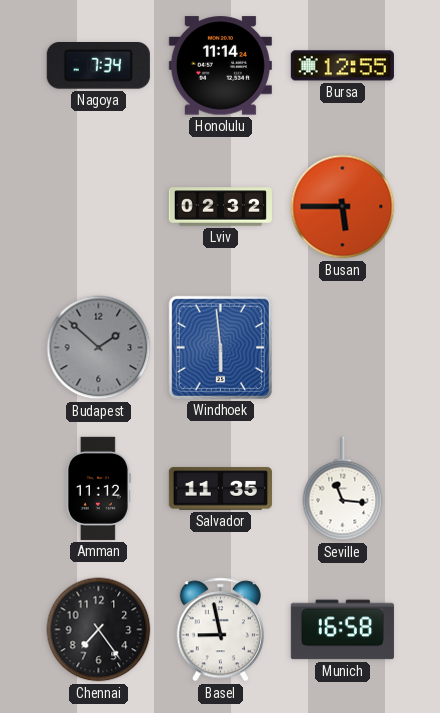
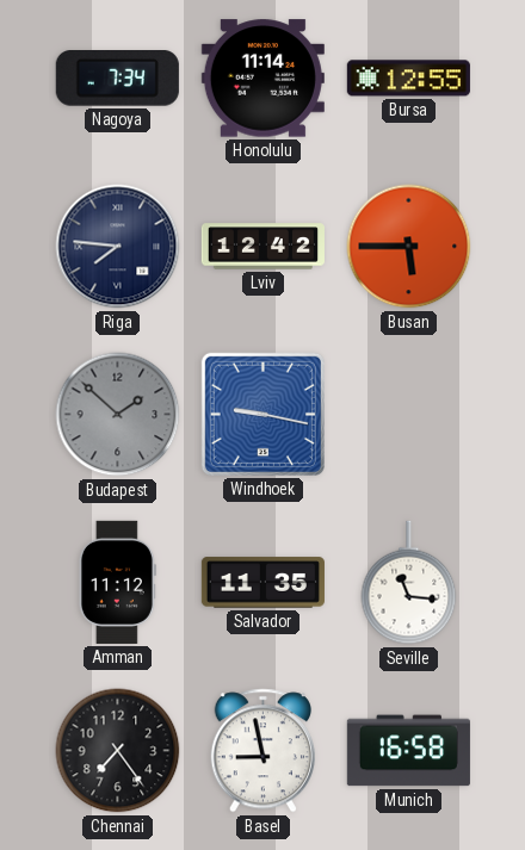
Riga: none -> 7:46
Lviv: 02:32 -> 12:42
Windhoek: 5:59 -> 9:17
